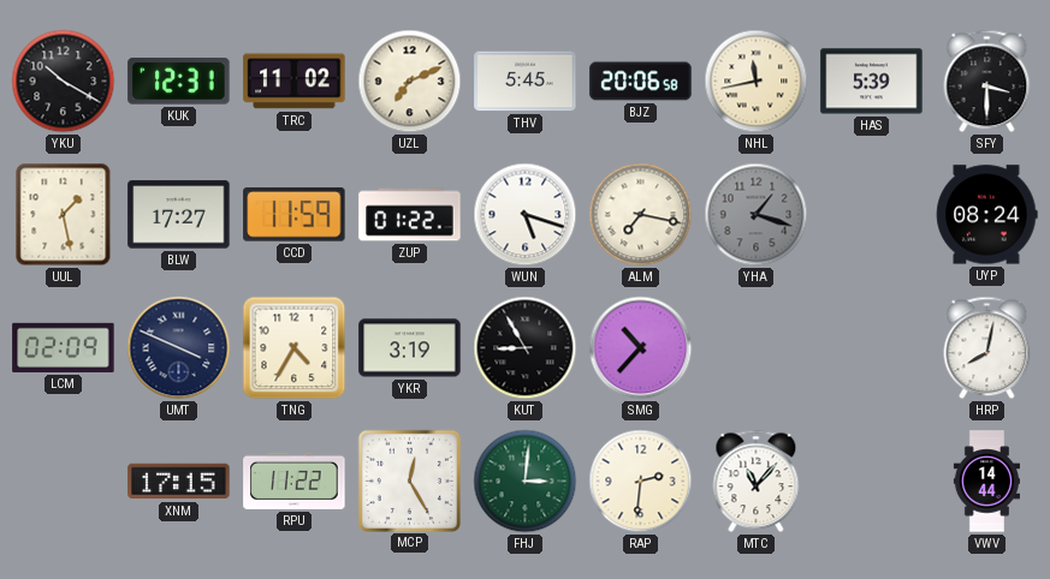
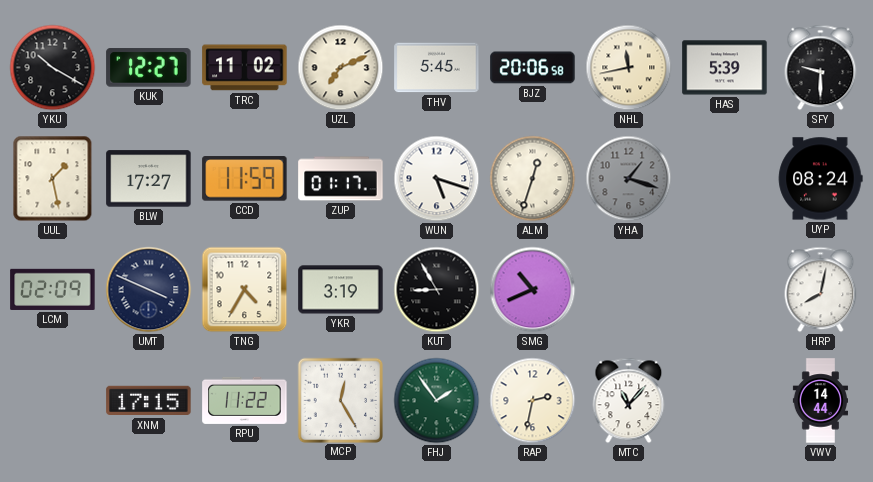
KUK: 12:31 -> 12:27
SFY: 3:30 -> 9:30
ZUP: 01:22 -> 01:17
ALM: 7:17 -> 12:33
SMG: 10:37 -> 10:41
FHJ: 3:01 -> 1:54
RAP: 2:31 -> 2:32
